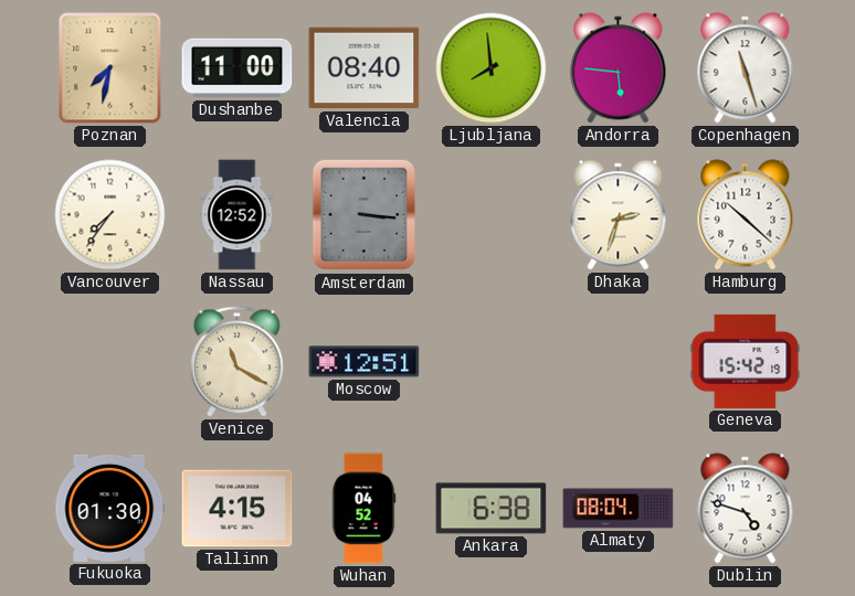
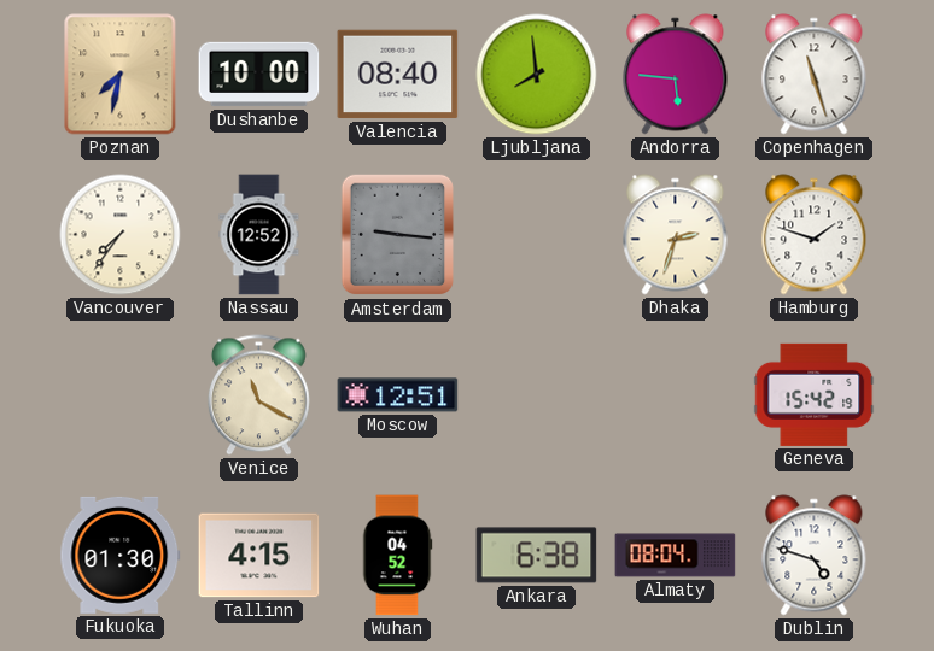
Dushanbe: 11:00 -> 10:00
Amsterdam: 3:16 -> 9:16
Hamburg: 10:22 -> 1:48
